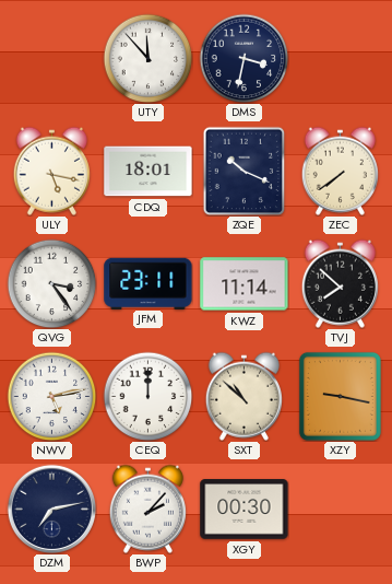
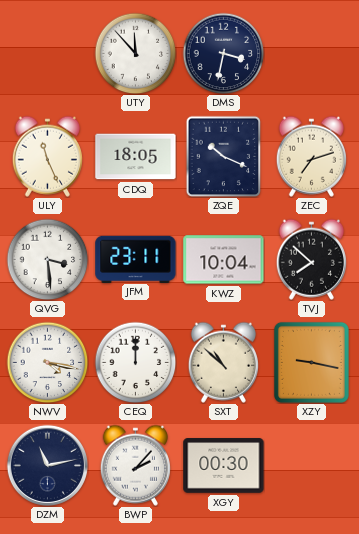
ULY: 5:17 -> 11:26
CDQ: 18:01 -> 18:05
ZEC: 7:39 -> 7:12
QVG: 3:24 -> 3:29
KWZ: 11:14 -> 10:04
NWV: 5:13 -> 4:17
DZM: 7:13 -> 11:13
